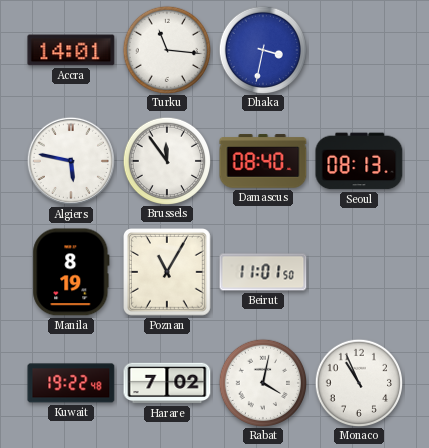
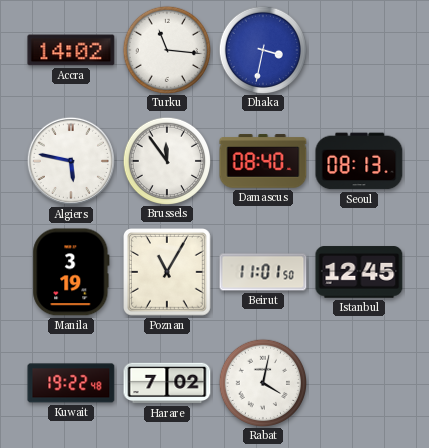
Accra: 14:01 -> 14:02
Manila: 8:19 -> 3:19
Istanbul: none -> 12:45
Monaco: 10:56 -> none
